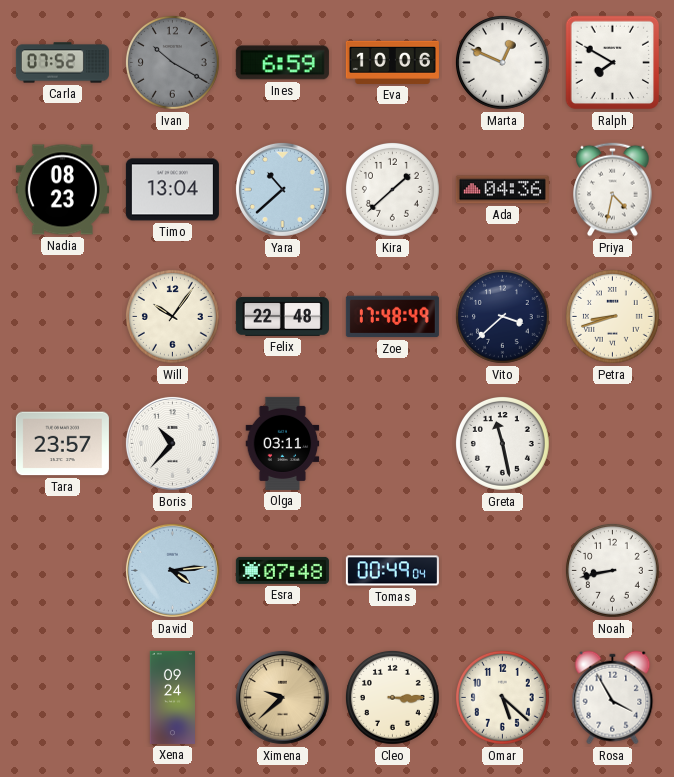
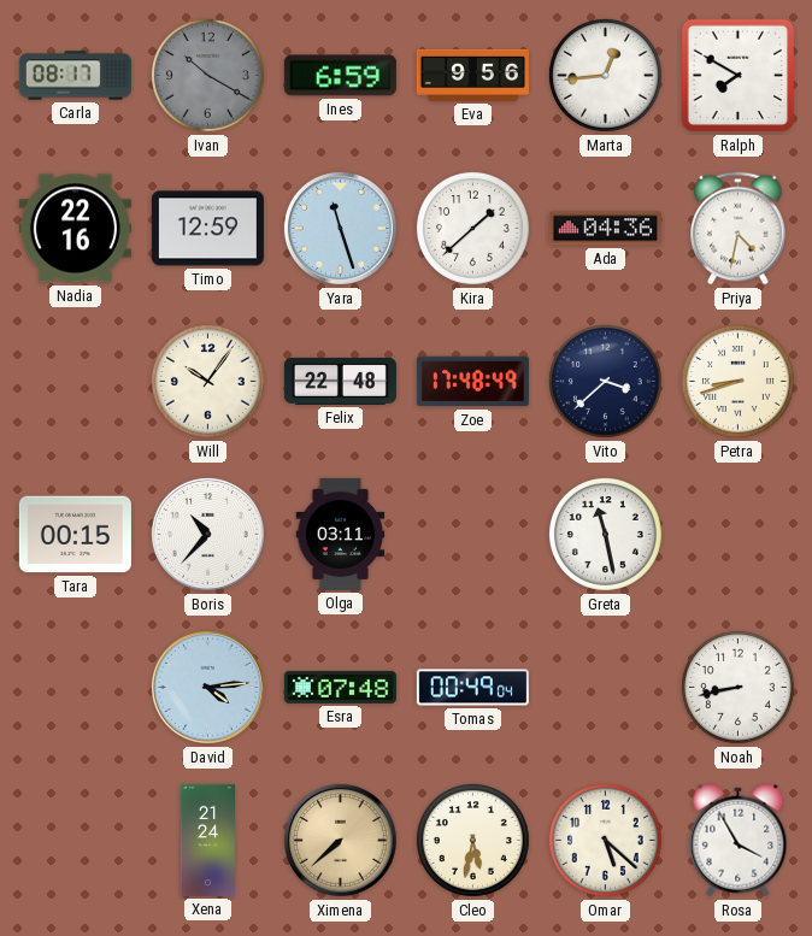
Carla: 07:52 -> 08:17
Eva: 10:06 -> 9:56
Marta: 12:49 -> 12:44
Nadia: 08:23 -> 22:16
Timo: 13:04 -> 12:59
Yara: 10:38 -> 11:27
Tara: 23:57 -> 00:15
Xena: 09:24 -> 21:24
Ximena: 9:38 -> 7:38
Cleo: 3:15 -> 5:32
